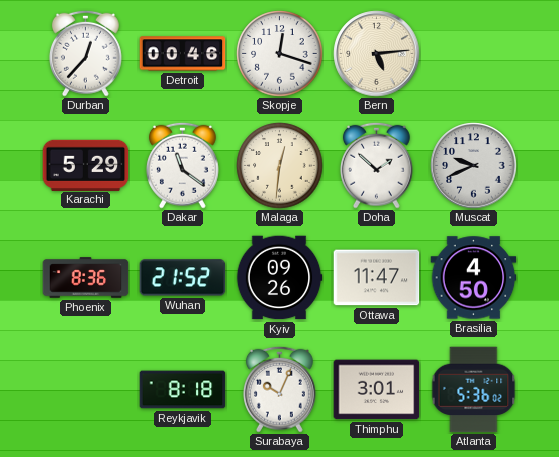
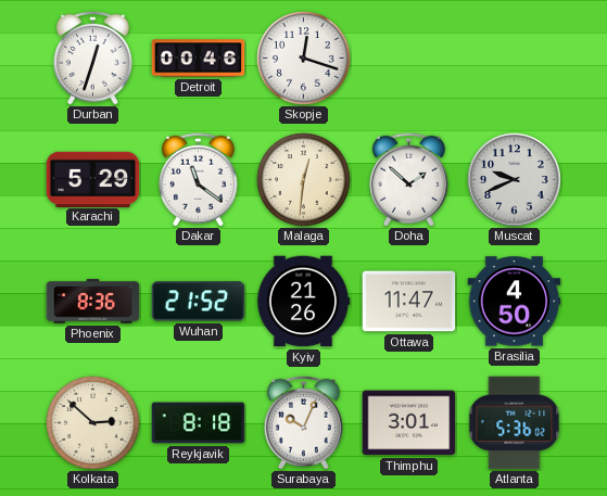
Durban: 12:37 -> 12:33
Bern: 5:14 -> none
Kyiv: 09:26 -> 21:26
Kolkata: none -> 2:52
